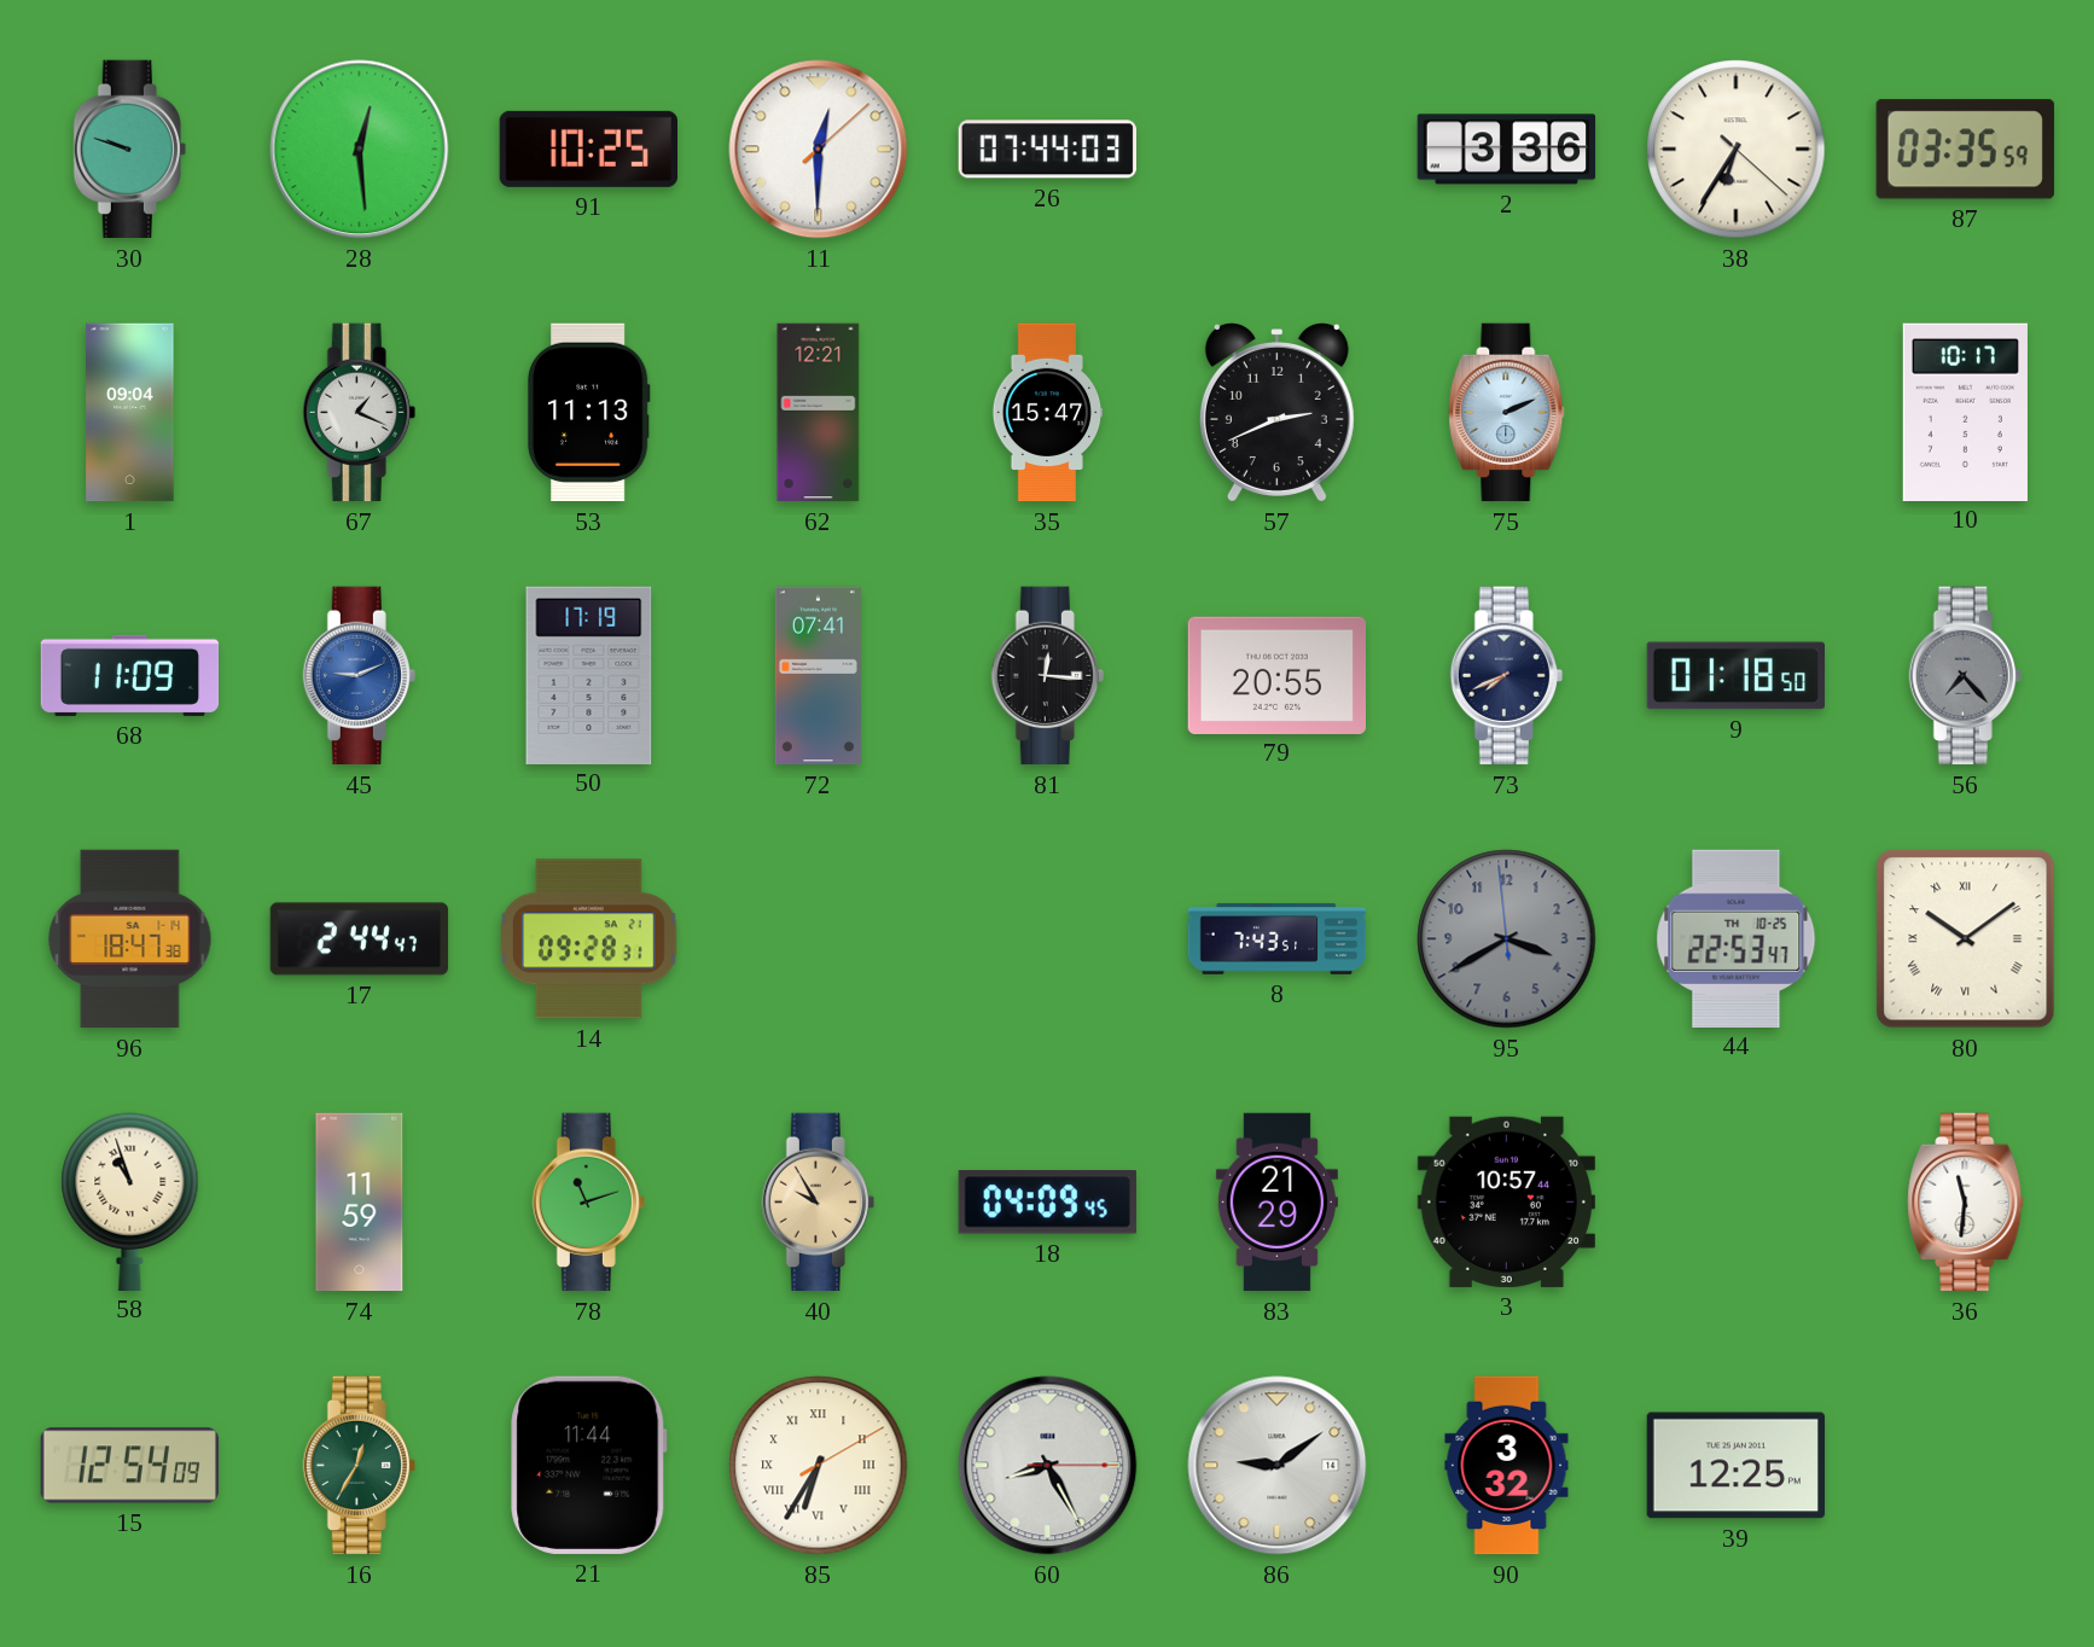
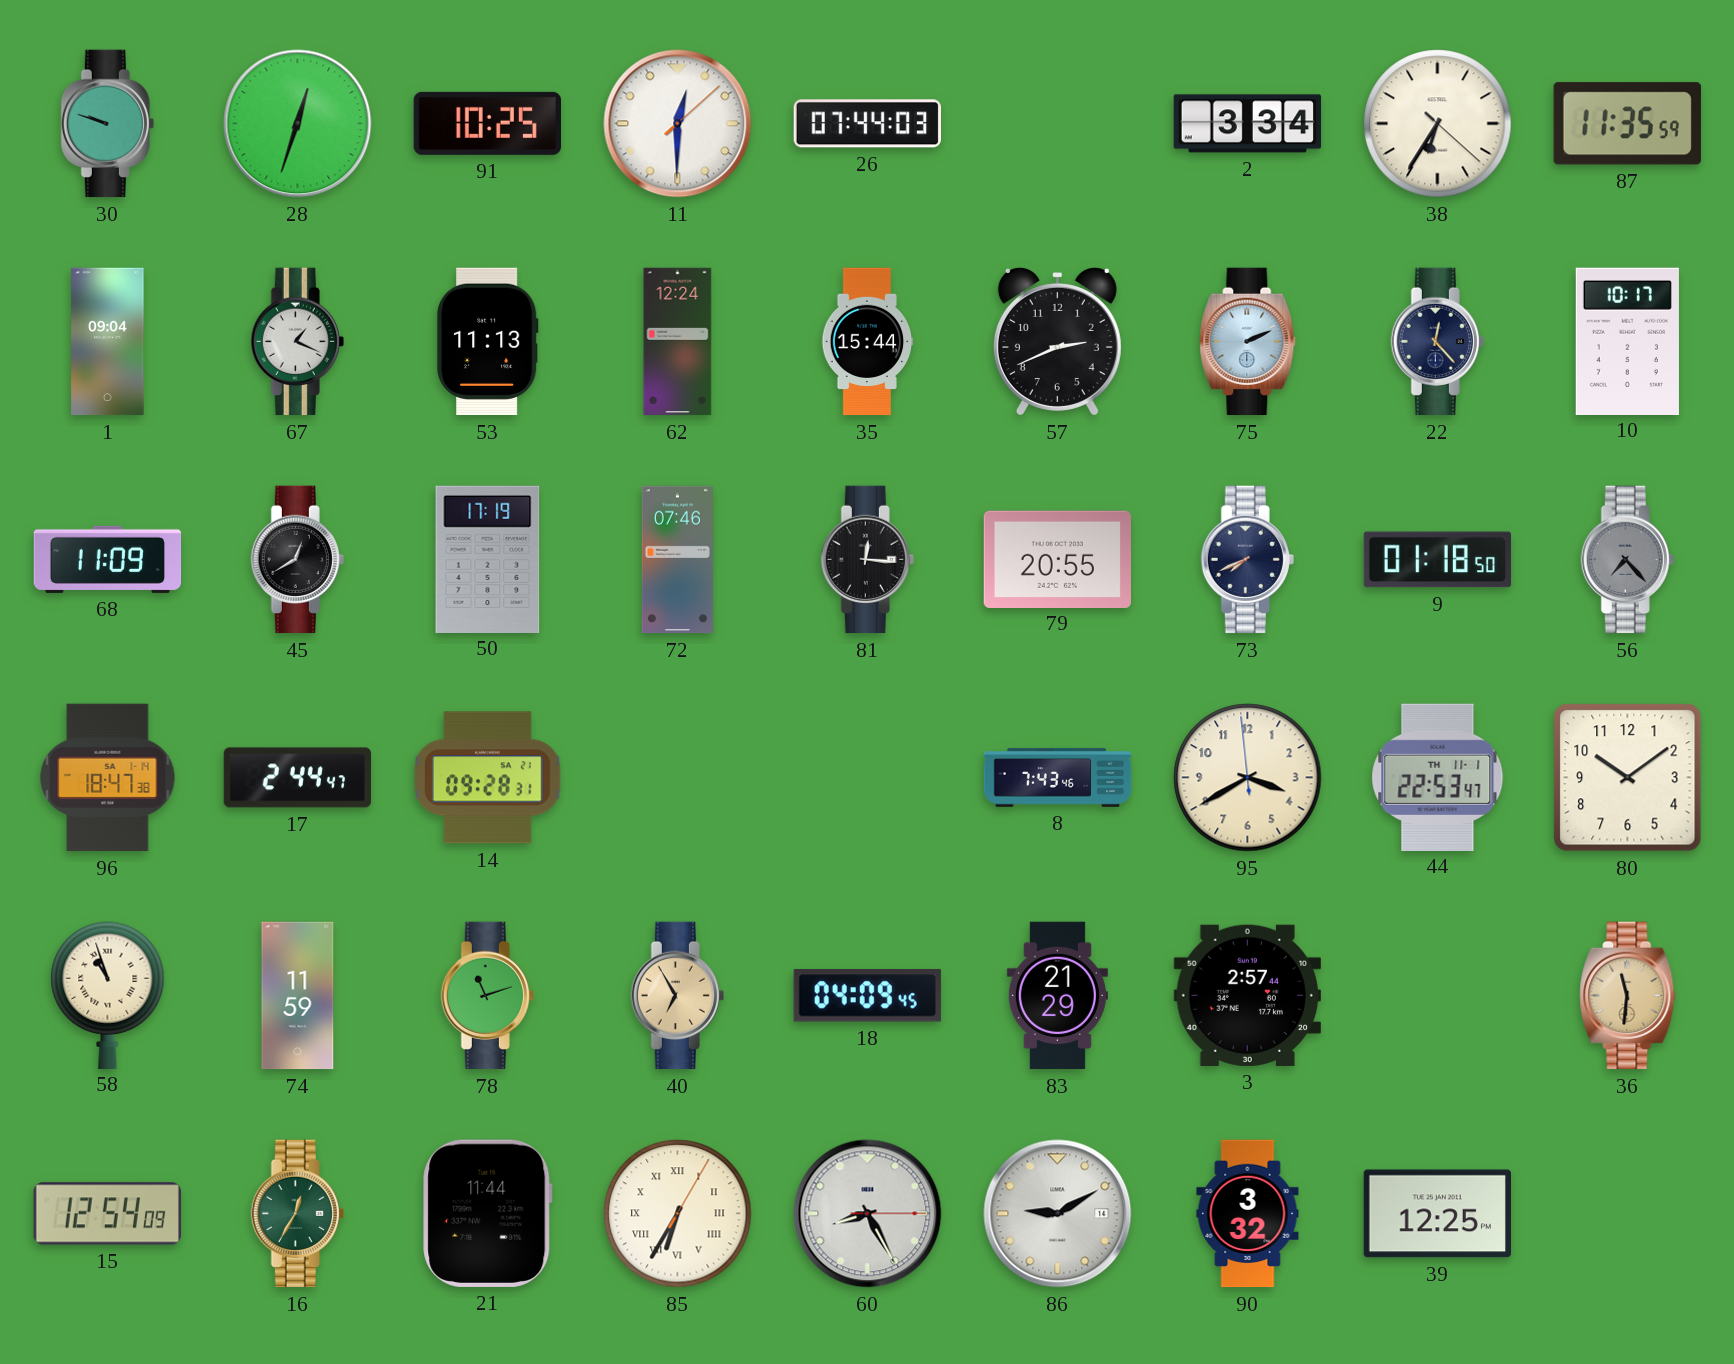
28: 12:29 -> 12:33
2: 3:36 -> 3:34
87: 03:35 -> 11:35
62: 12:21 -> 12:24
35: 15:47 -> 15:44
22: none -> 12:23
45: 9:11 -> 12:40
45 dial: blue -> black
72: 07:41 -> 07:46
8: 7:43:51 -> 7:43:46
95 dial: grey -> cream
44 date: TH 10-25 -> TH 11-1
80 numerals: Roman -> Arabic
40: 9:55 -> 6:55
3: 10:57 -> 2:57
36 dial: white -> champagne
85: 6:35:10 -> 6:35:05
86: 9:09 -> 9:10
